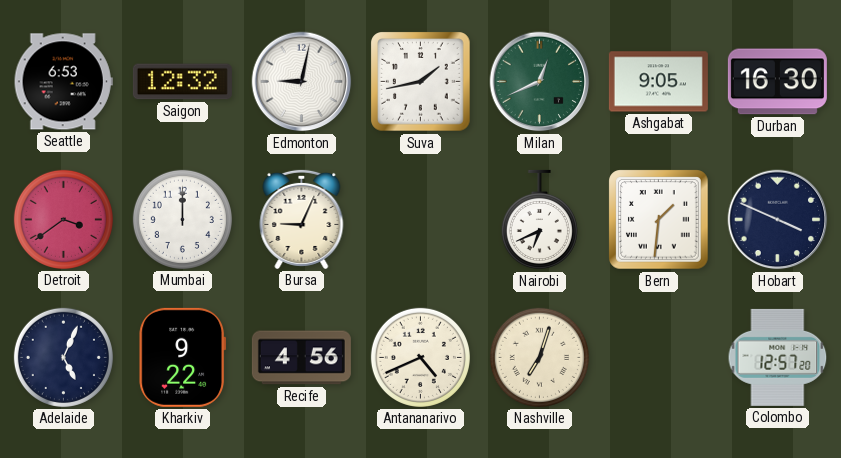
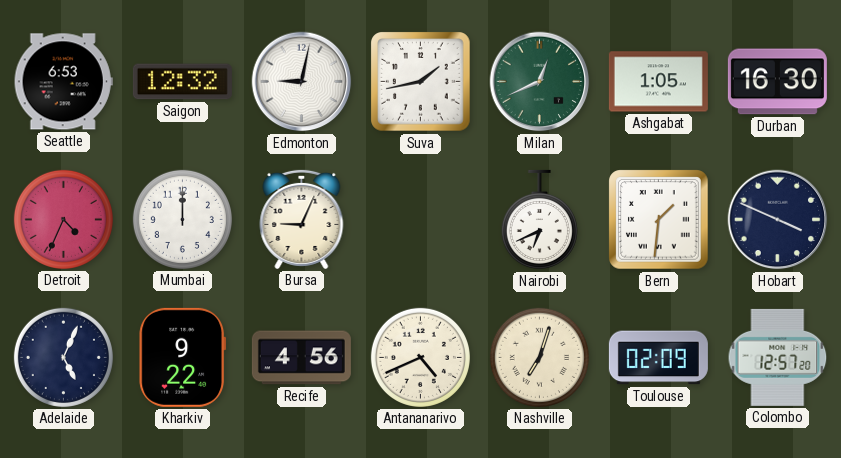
Ashgabat: 9:05 -> 1:05
Detroit: 3:39 -> 4:34
Toulouse: none -> 02:09
